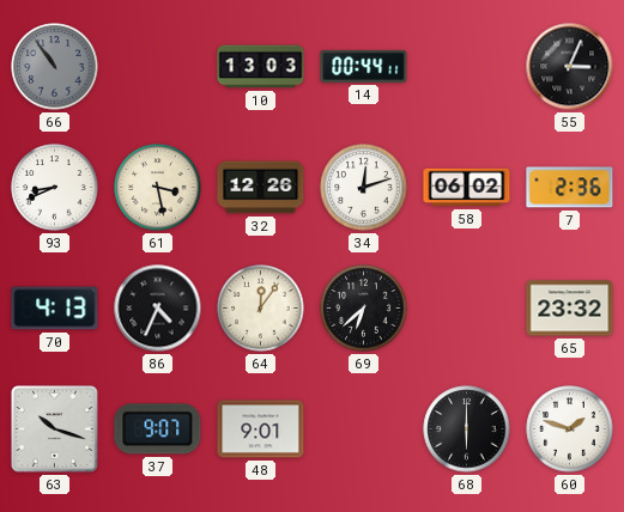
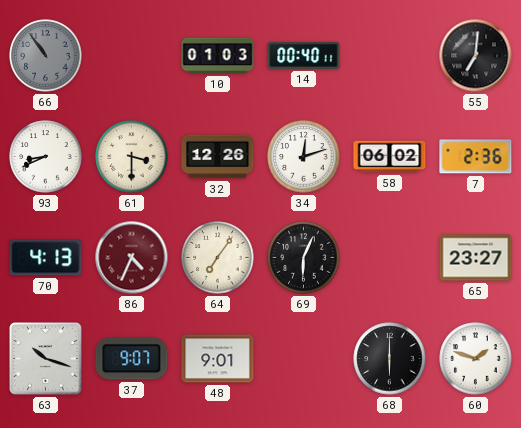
10: 13:03 -> 01:03
14: 00:44 -> 00:40
55: 3:04 -> 7:01
61: 3:28 -> 3:30
86 dial: black -> burgundy
64: 12:06 -> 7:06
69: 6:38 -> 6:04
65: 23:32 -> 23:27
